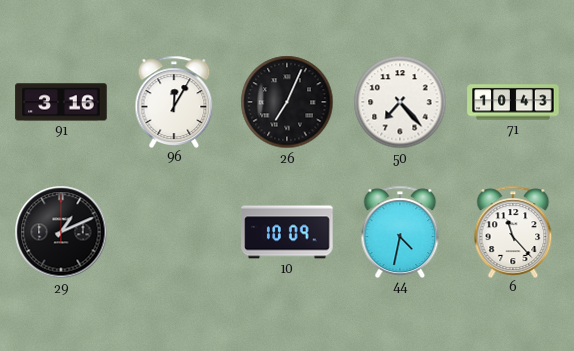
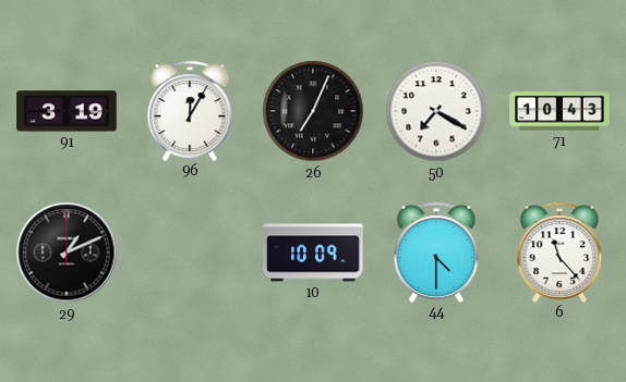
91: 3:16 -> 3:19
50: 7:23 -> 7:20
44: 4:32 -> 4:30
